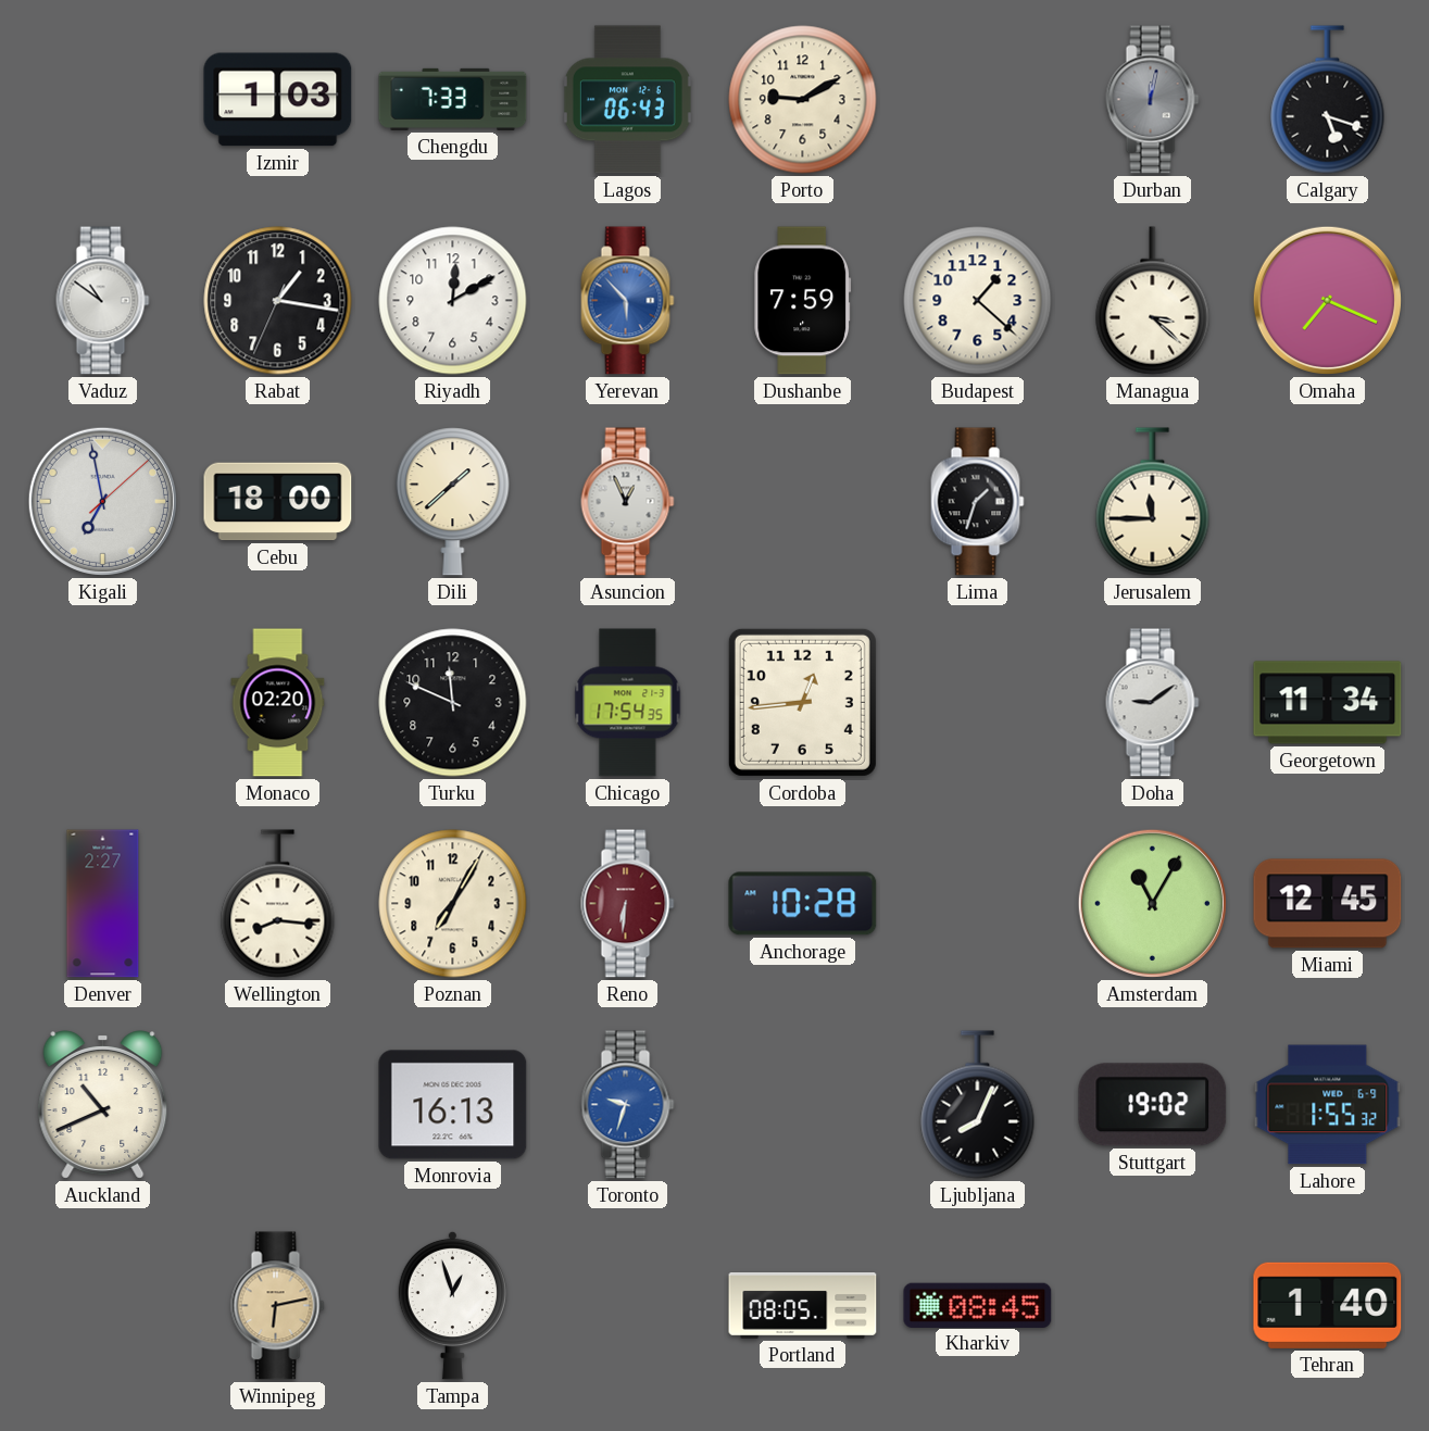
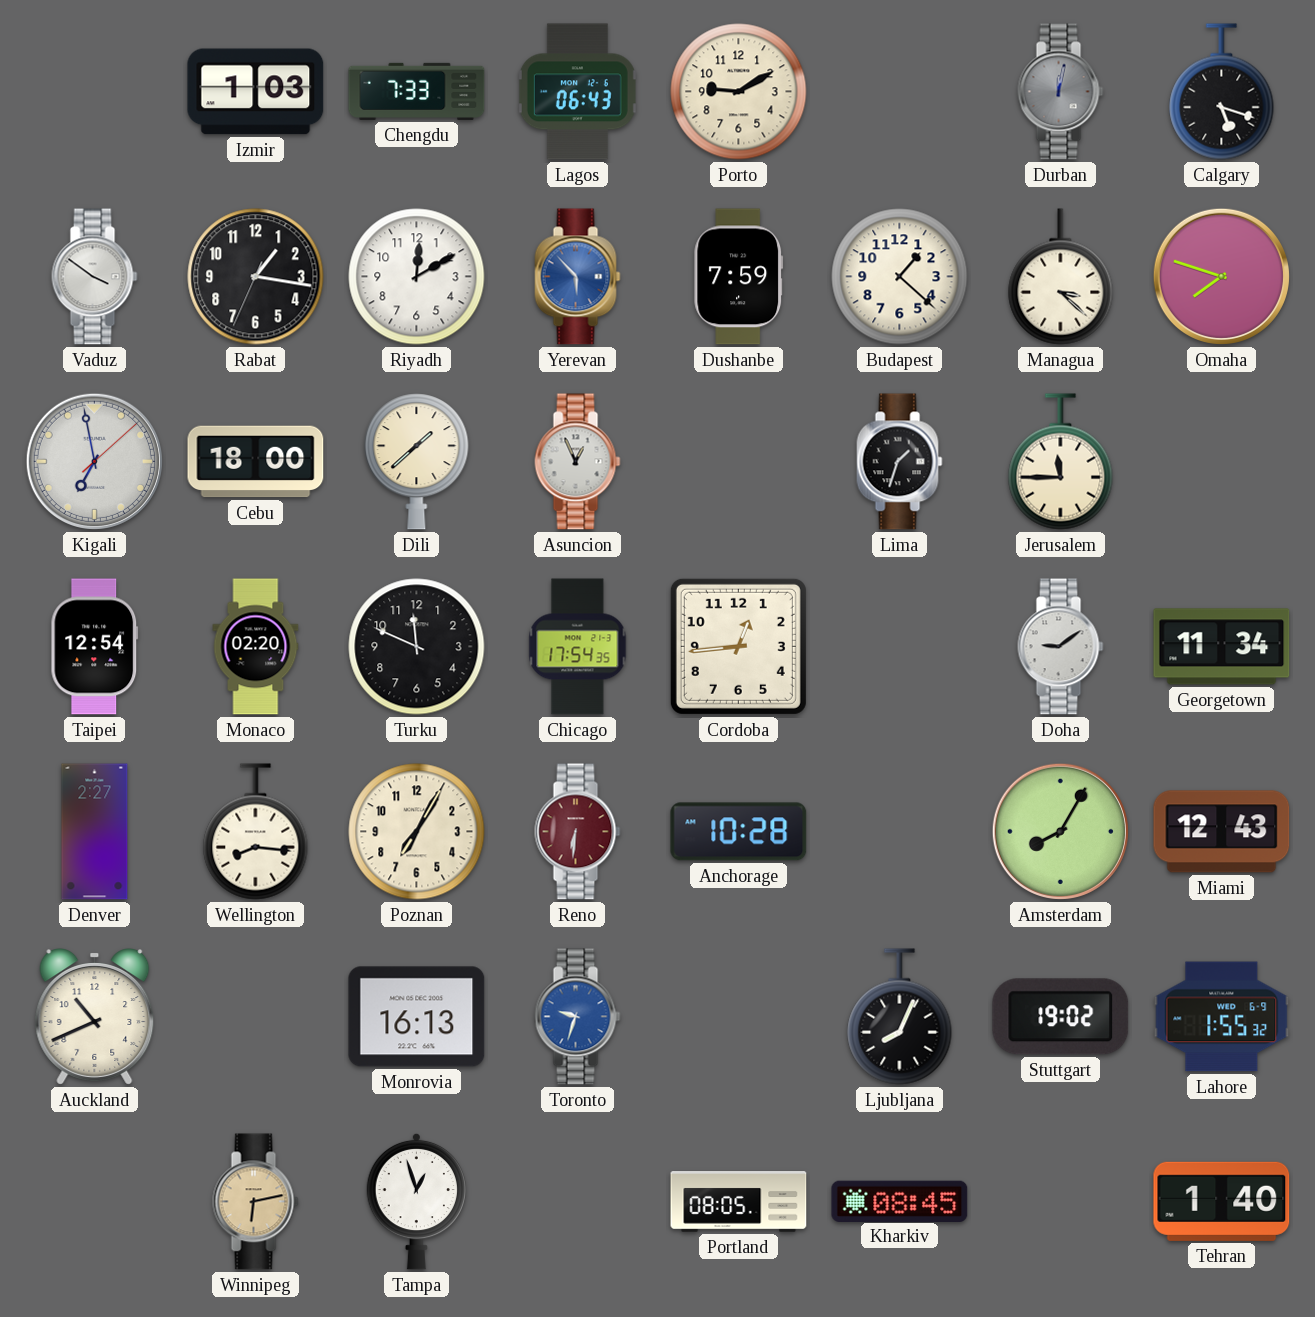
Vaduz: 10:51 -> 3:51
Omaha: 7:19 -> 7:48
Taipei: none -> 12:54
Amsterdam: 11:05 -> 8:05
Miami: 12:45 -> 12:43
